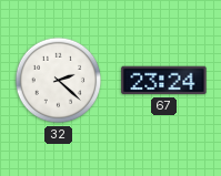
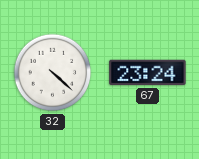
32: 2:22 -> 4:22
